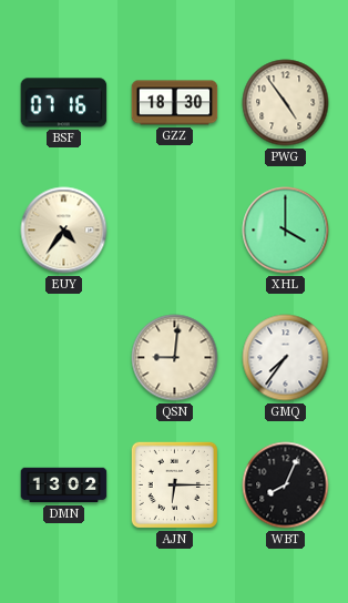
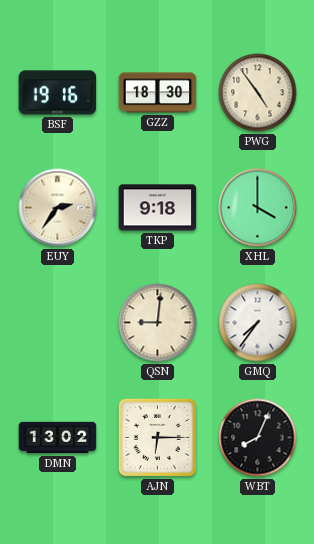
BSF: 07:16 -> 19:16
EUY: 4:36 -> 2:36
TKP: none -> 9:18
